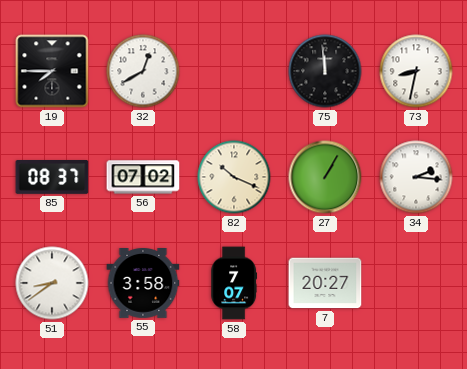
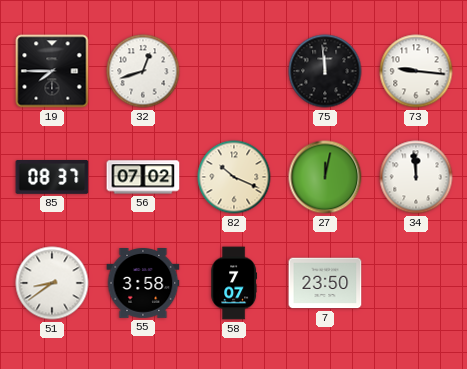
32: 12:40 -> 12:42
73: 8:32 -> 9:16
27: 1:05 -> 12:02
34: 2:16 -> 11:59
7: 20:27 -> 23:50
